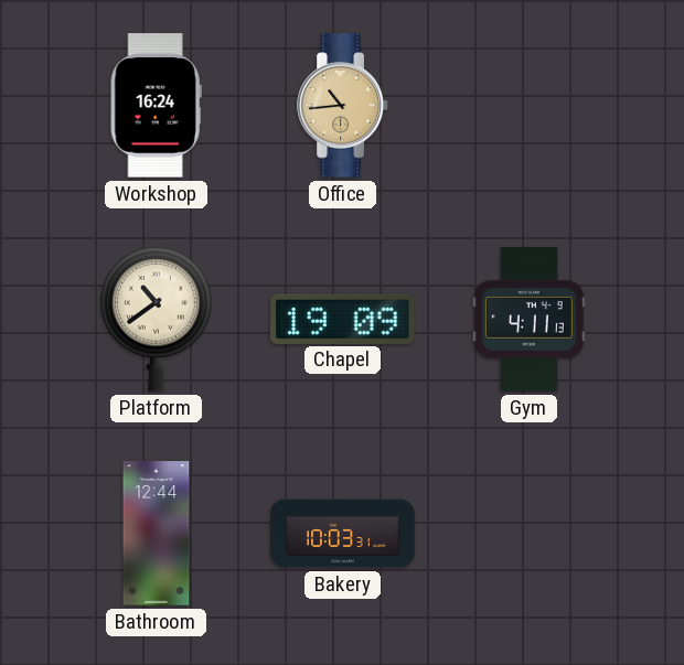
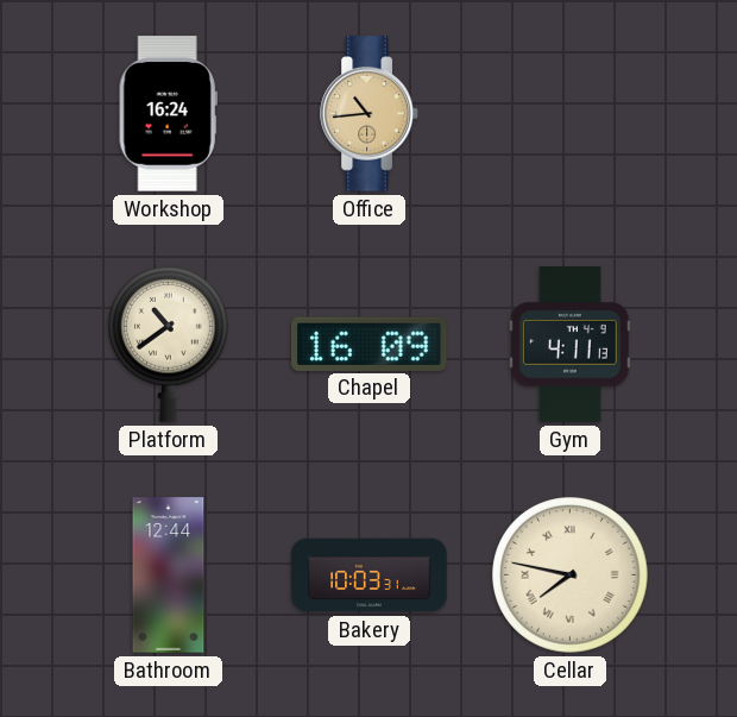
Chapel: 19:09 -> 16:09
Cellar: none -> 7:47
